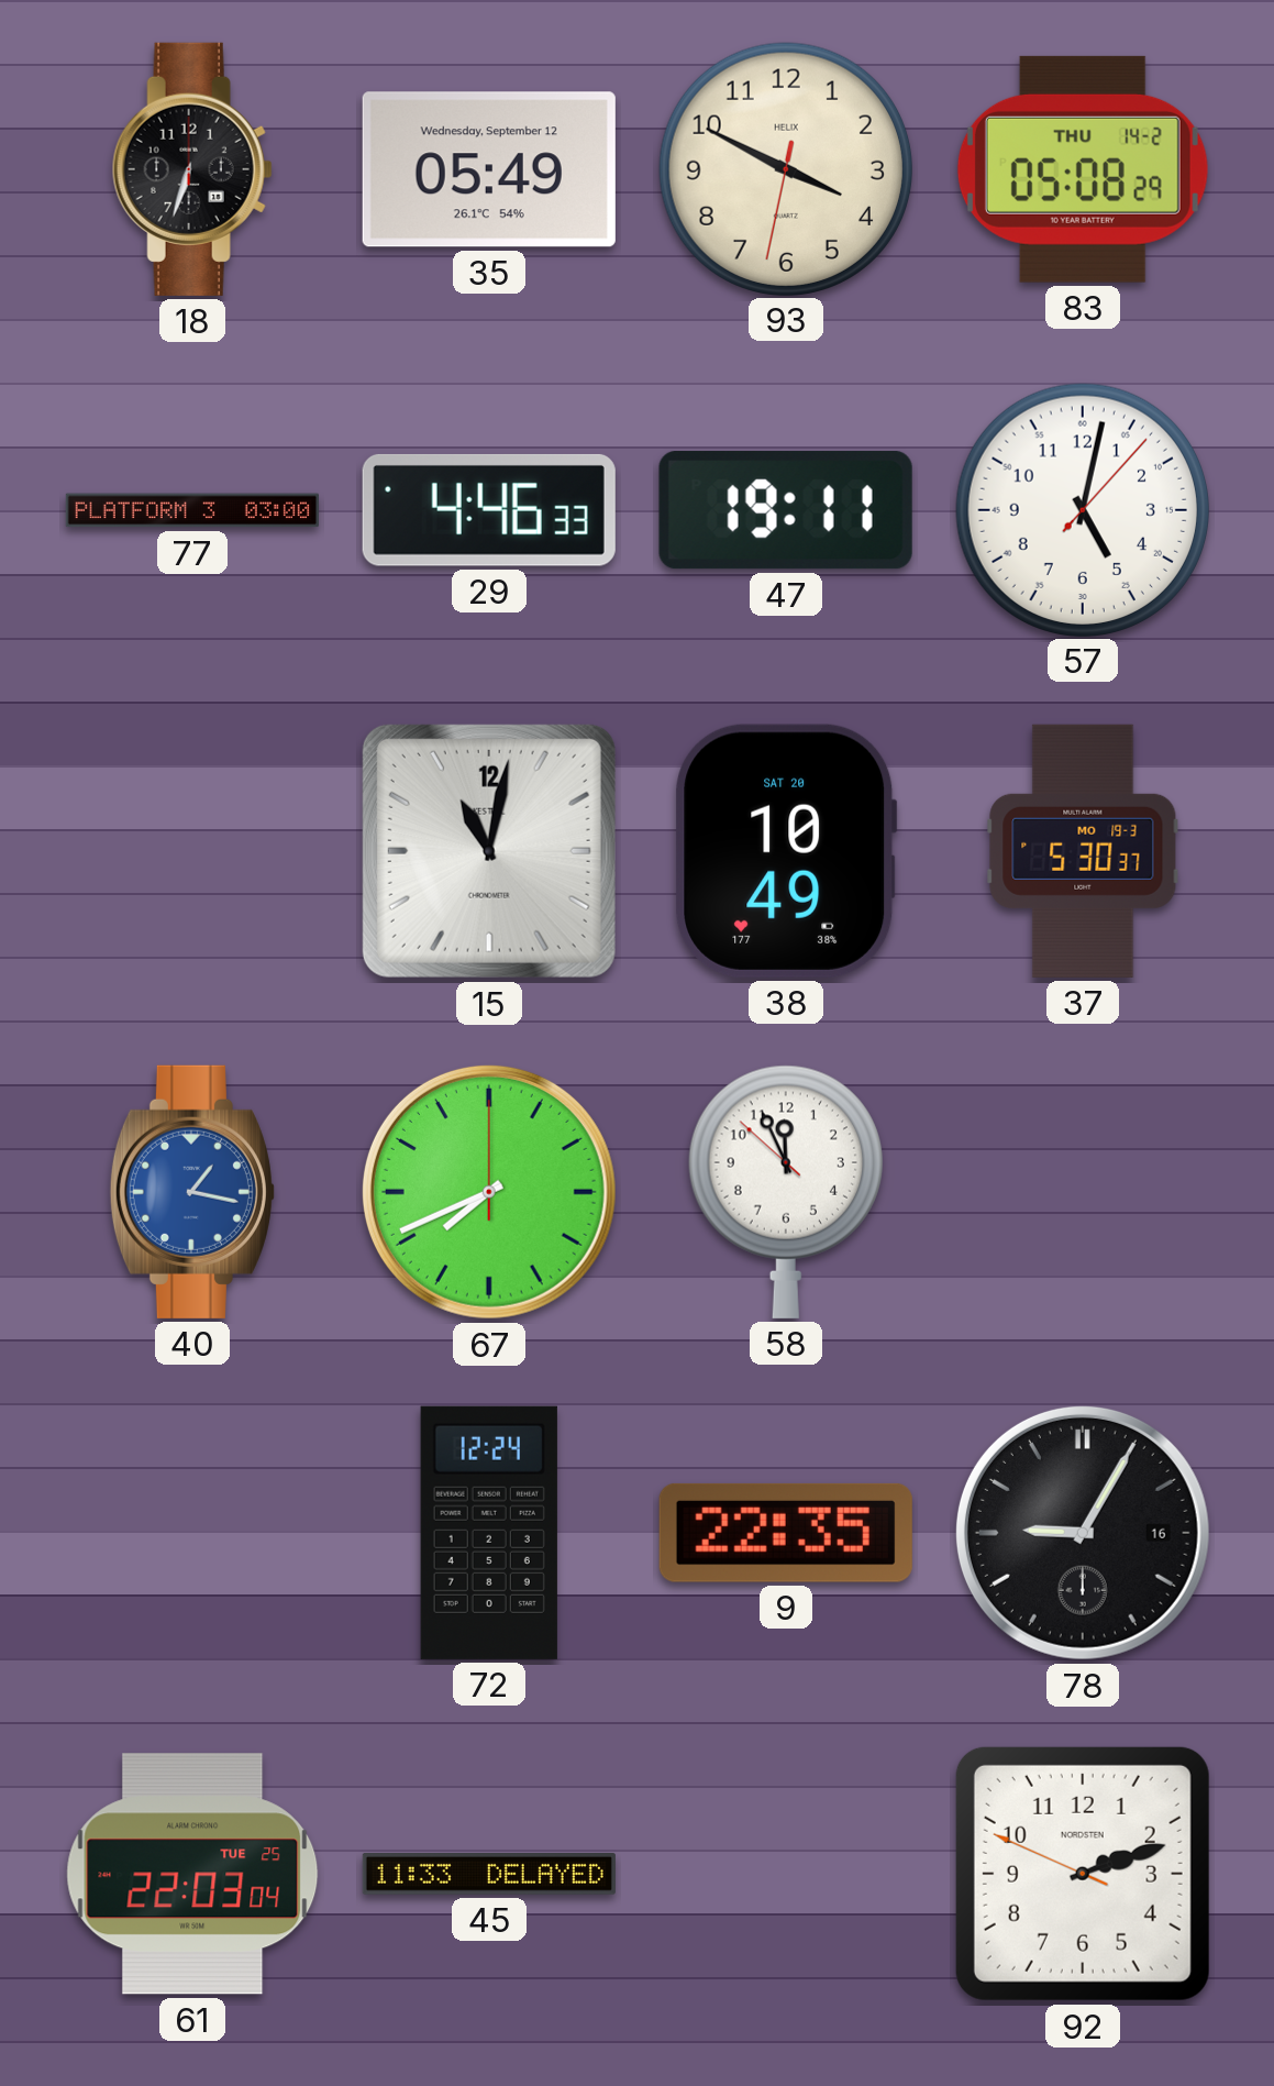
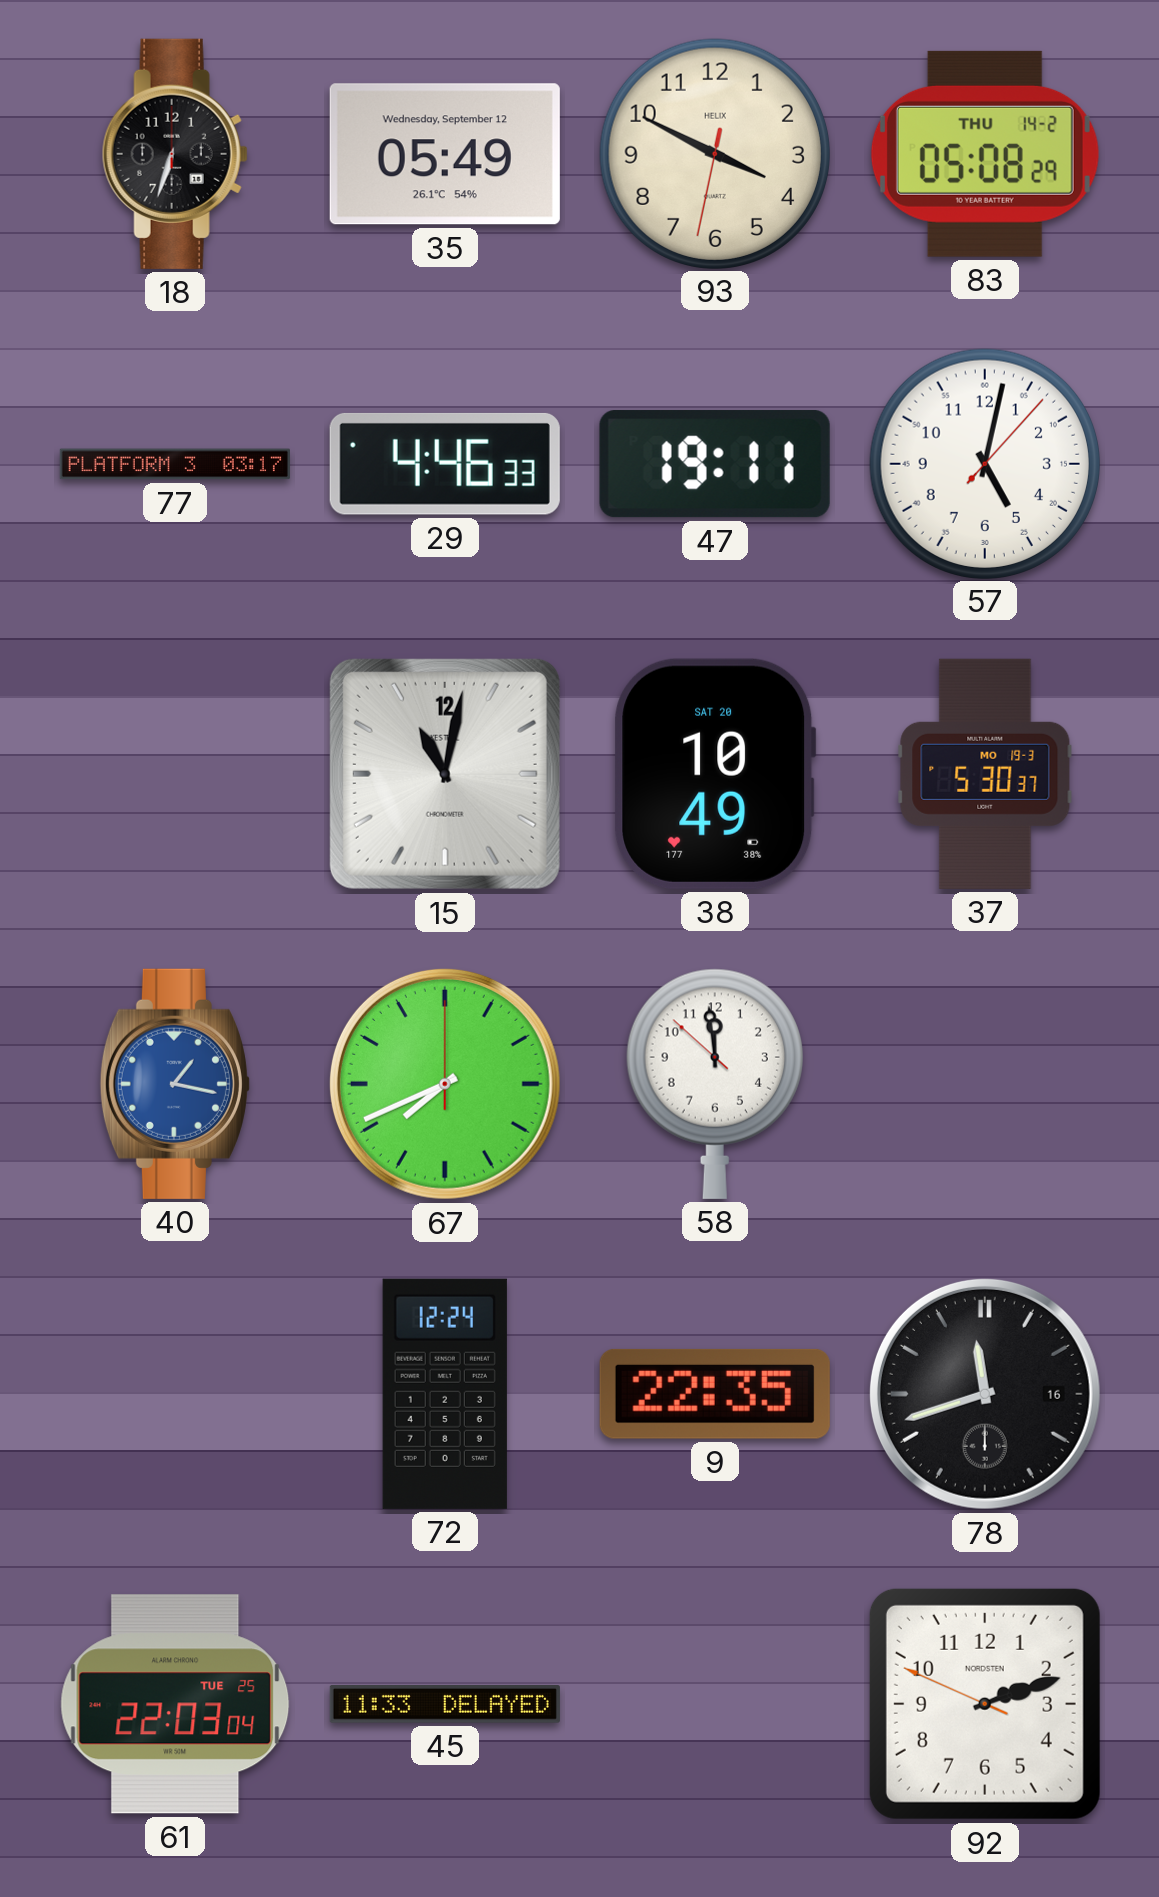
77: 03:00 -> 03:17
58: 11:55 -> 11:58
78: 9:05 -> 11:42
